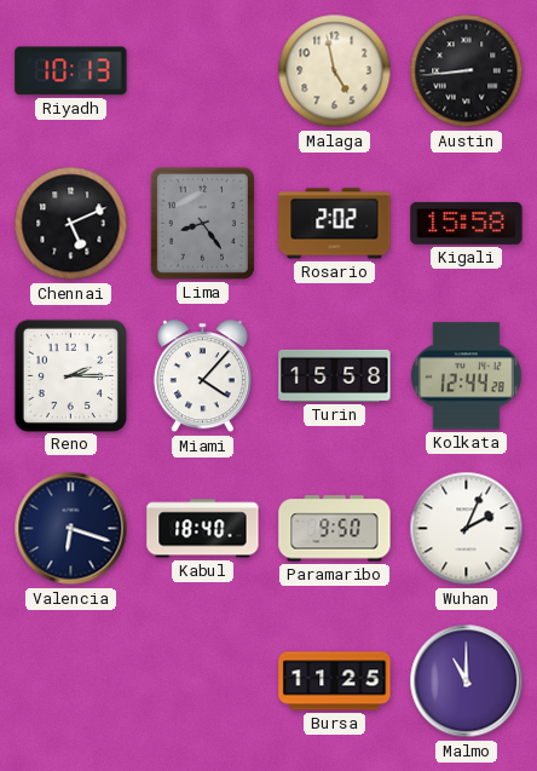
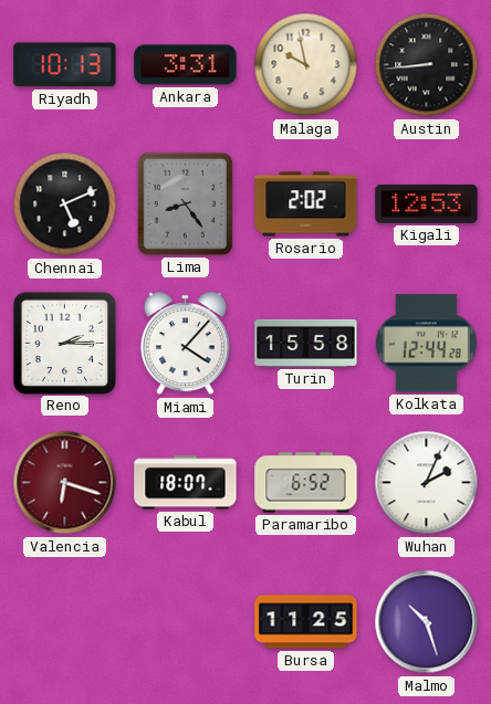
Ankara: none -> 3:31
Malaga: 4:58 -> 9:58
Kigali: 15:58 -> 12:53
Valencia dial: navy -> burgundy
Kabul: 18:40 -> 18:07
Paramaribo: 9:50 -> 6:52
Malmo: 11:00 -> 10:27
